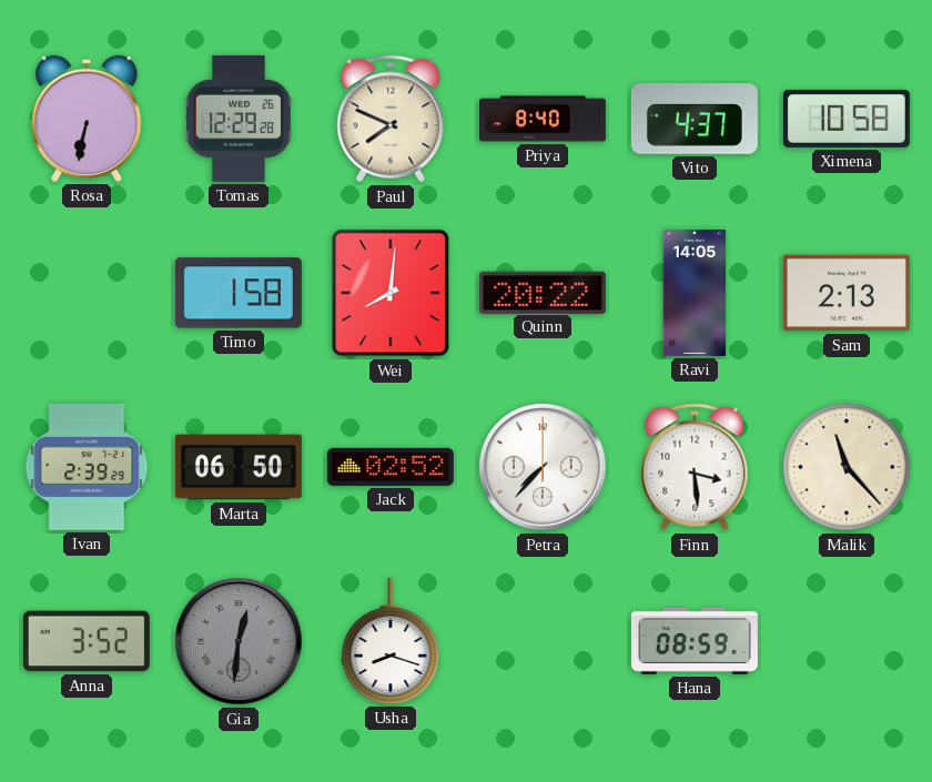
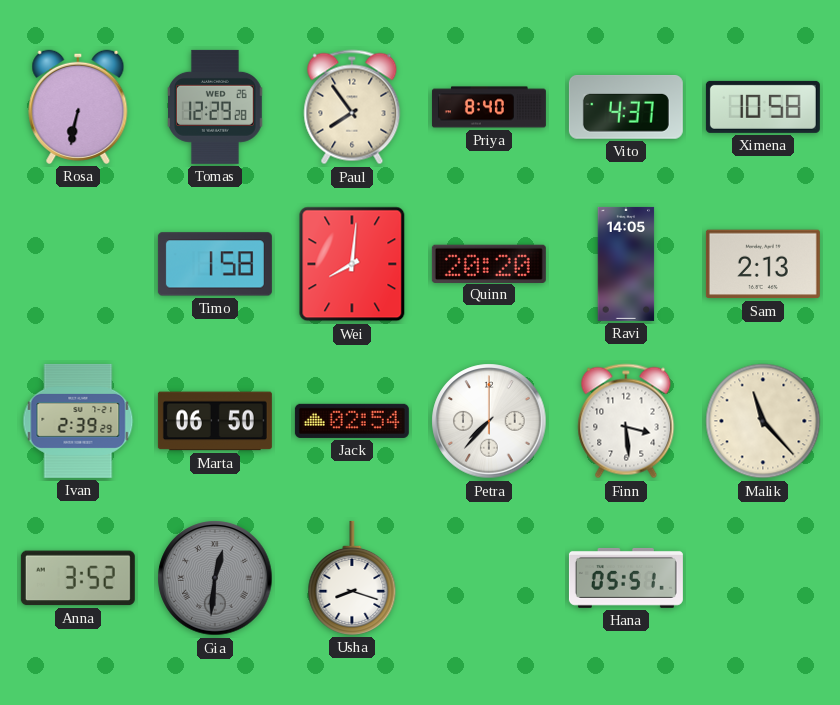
Paul: 7:49 -> 7:54
Quinn: 20:22 -> 20:20
Jack: 02:52 -> 02:54
Hana: 08:59 -> 05:51
